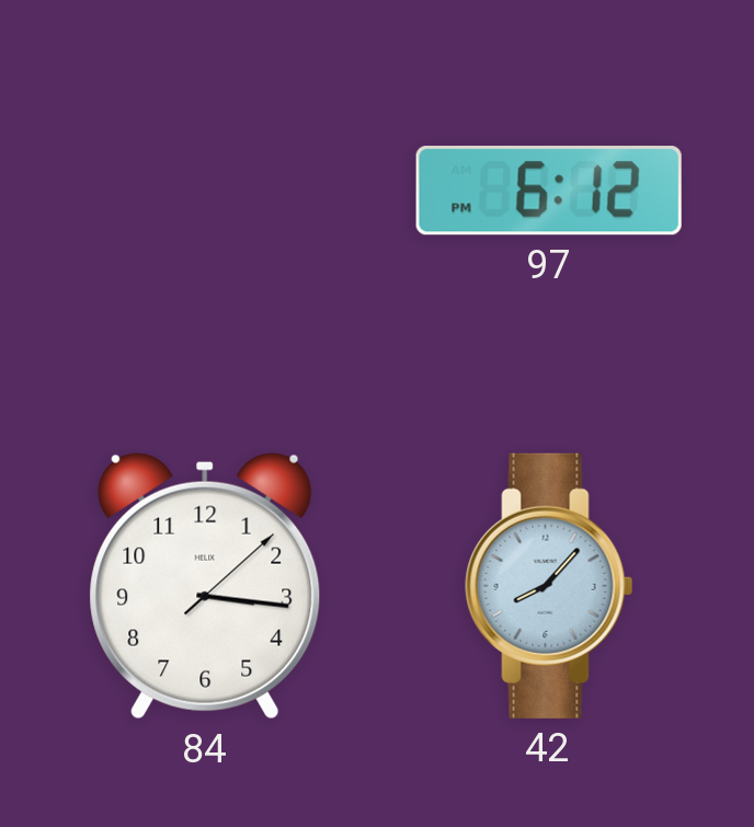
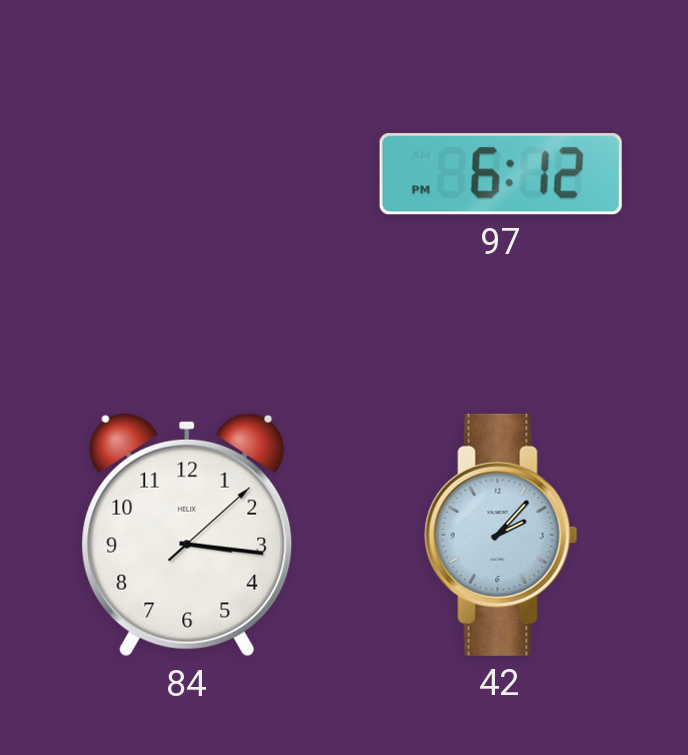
42: 8:07 -> 2:07
